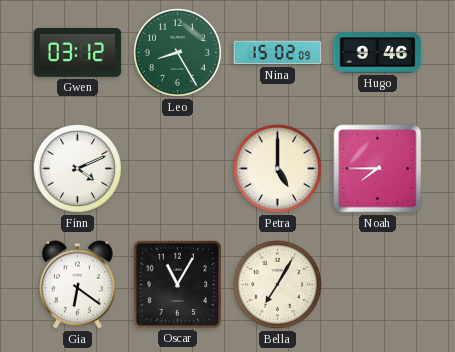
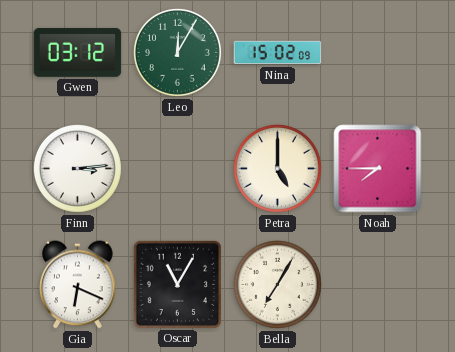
Leo: 8:25 -> 12:05
Hugo: 9:46 -> none
Finn: 4:11 -> 3:14
Gia: 6:21 -> 6:19
